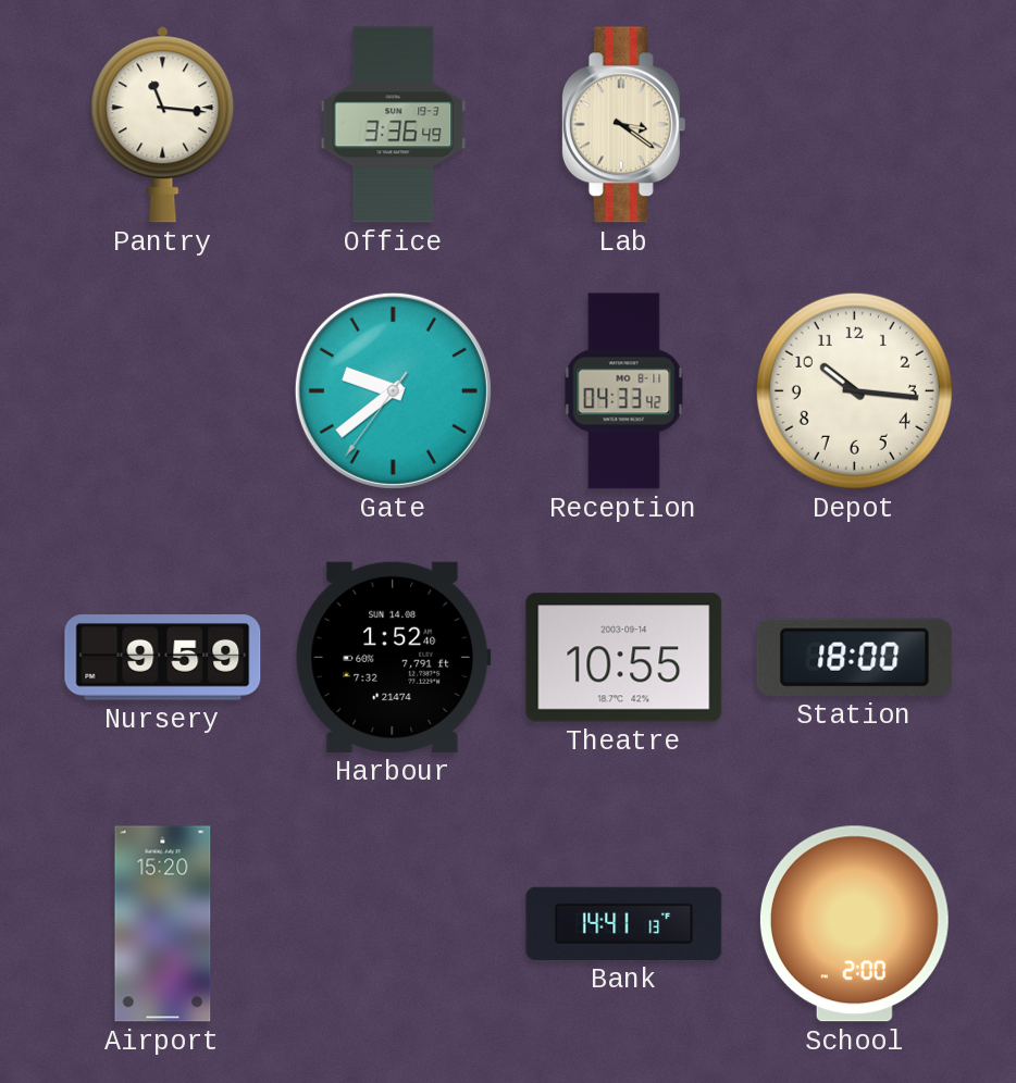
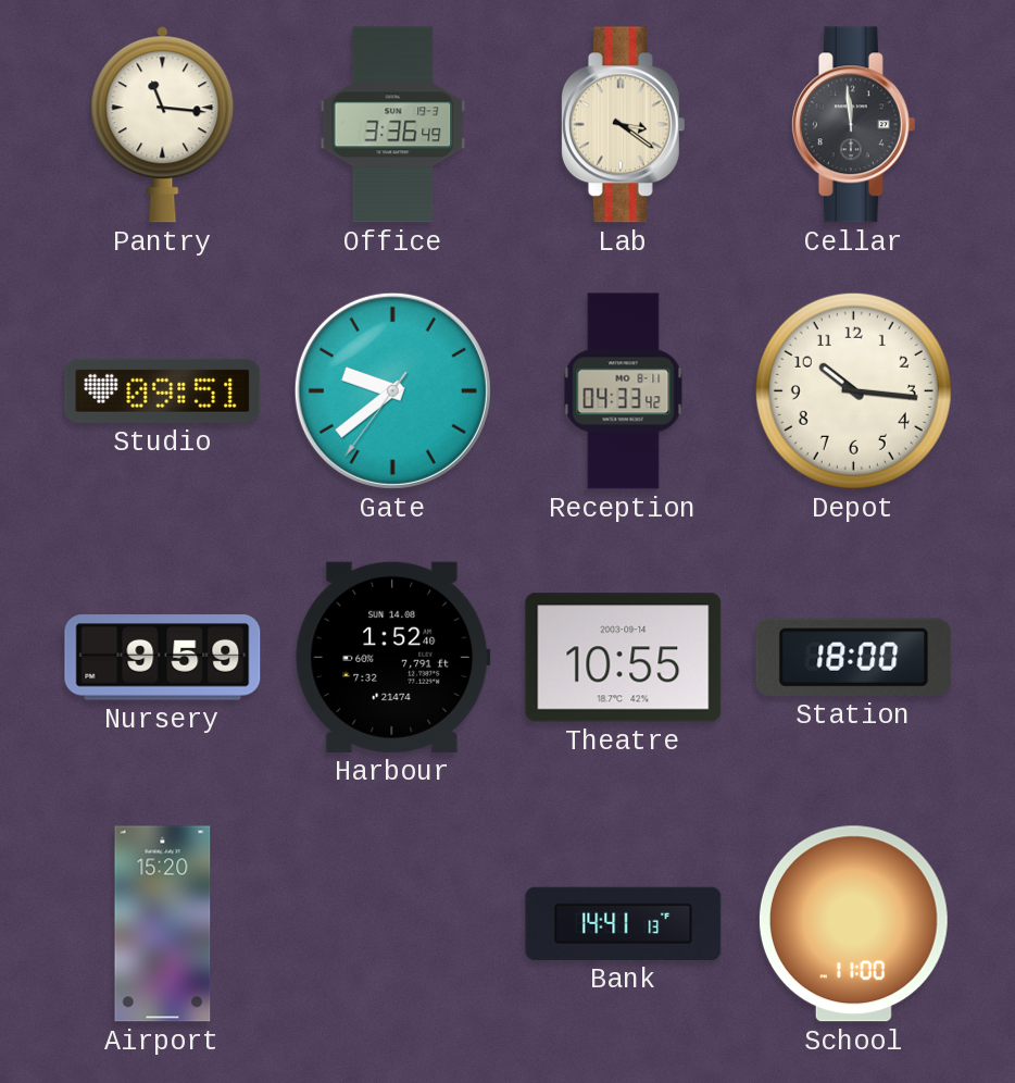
Cellar: none -> 11:59
Studio: none -> 09:51
School: 2:00 -> 11:00
